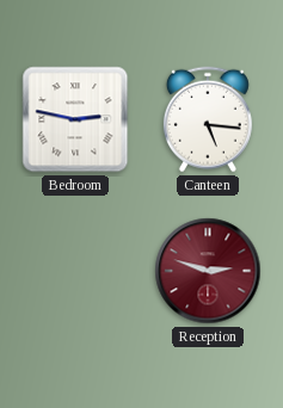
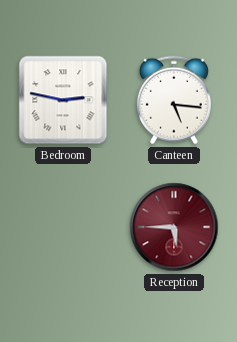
Reception: 2:48 -> 5:45
